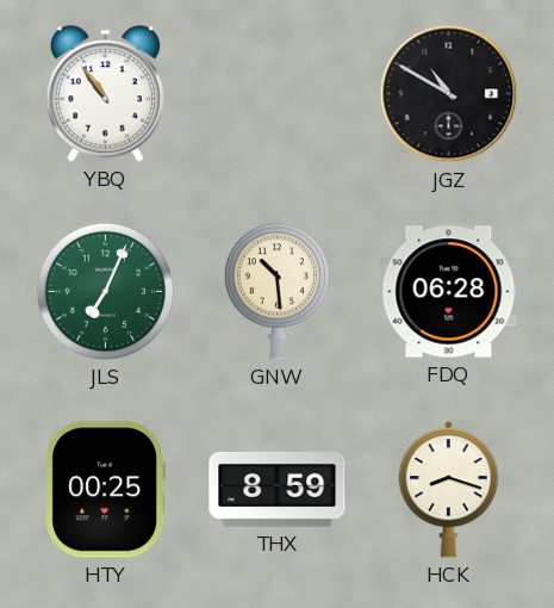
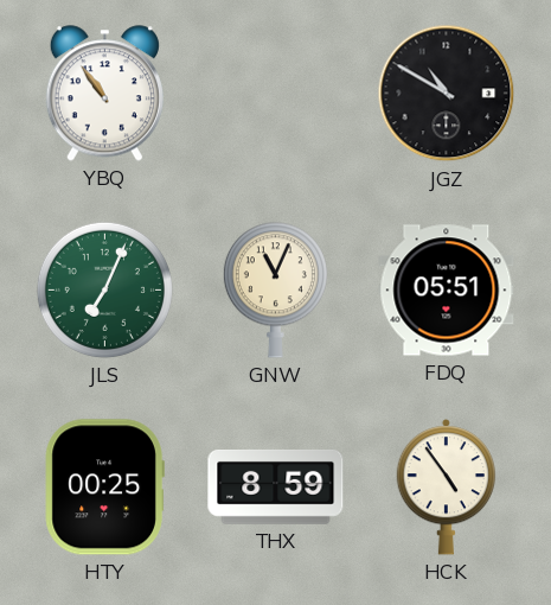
GNW: 10:29 -> 11:04
FDQ: 06:28 -> 05:51
HCK: 8:18 -> 4:54
